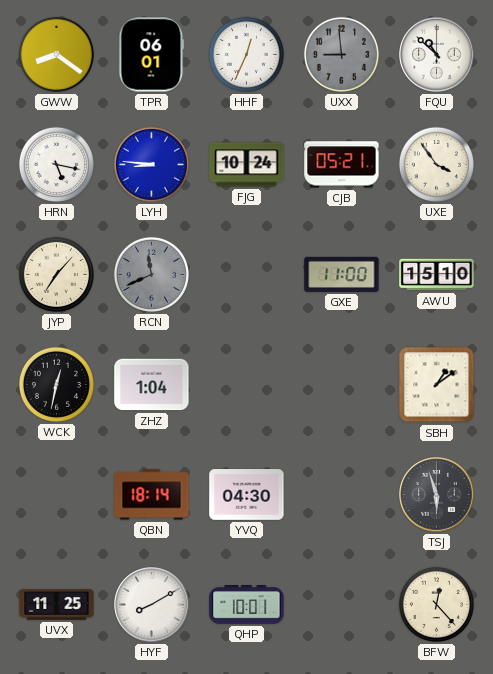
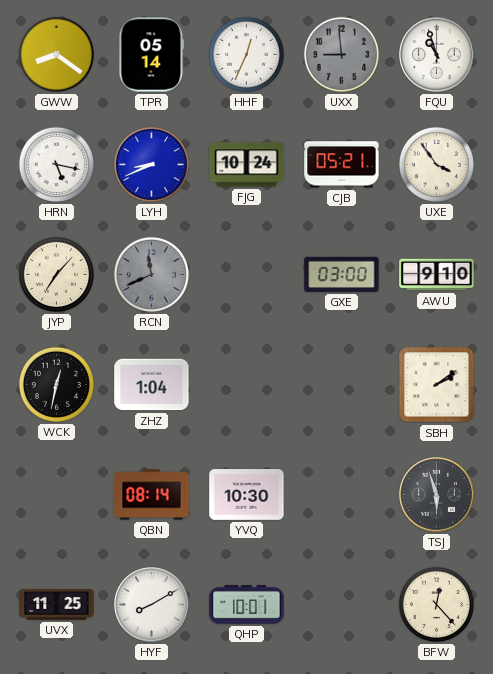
TPR: 06:01 -> 05:14
FQU: 10:52 -> 10:57
LYH: 8:46 -> 8:41
GXE: 11:00 -> 03:00
AWU: 15:10 -> 9:10
SBH: 1:09 -> 2:09
QBN: 18:14 -> 08:14
YVQ: 04:30 -> 10:30
